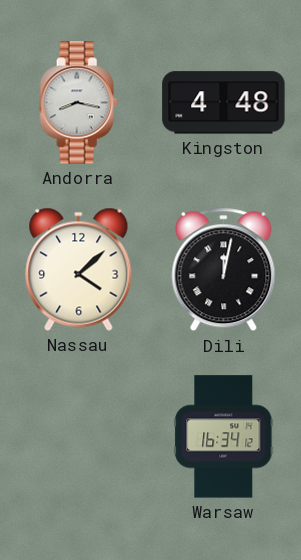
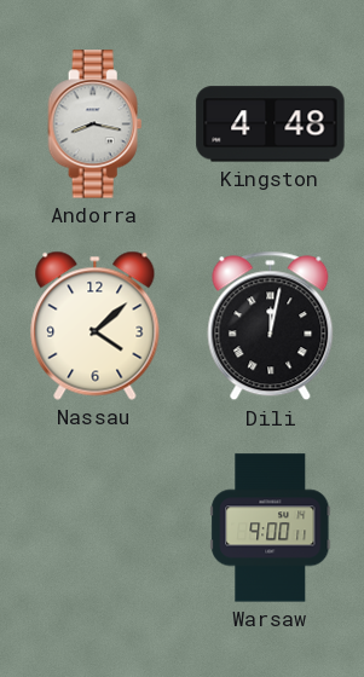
Warsaw: 16:34 -> 9:00
